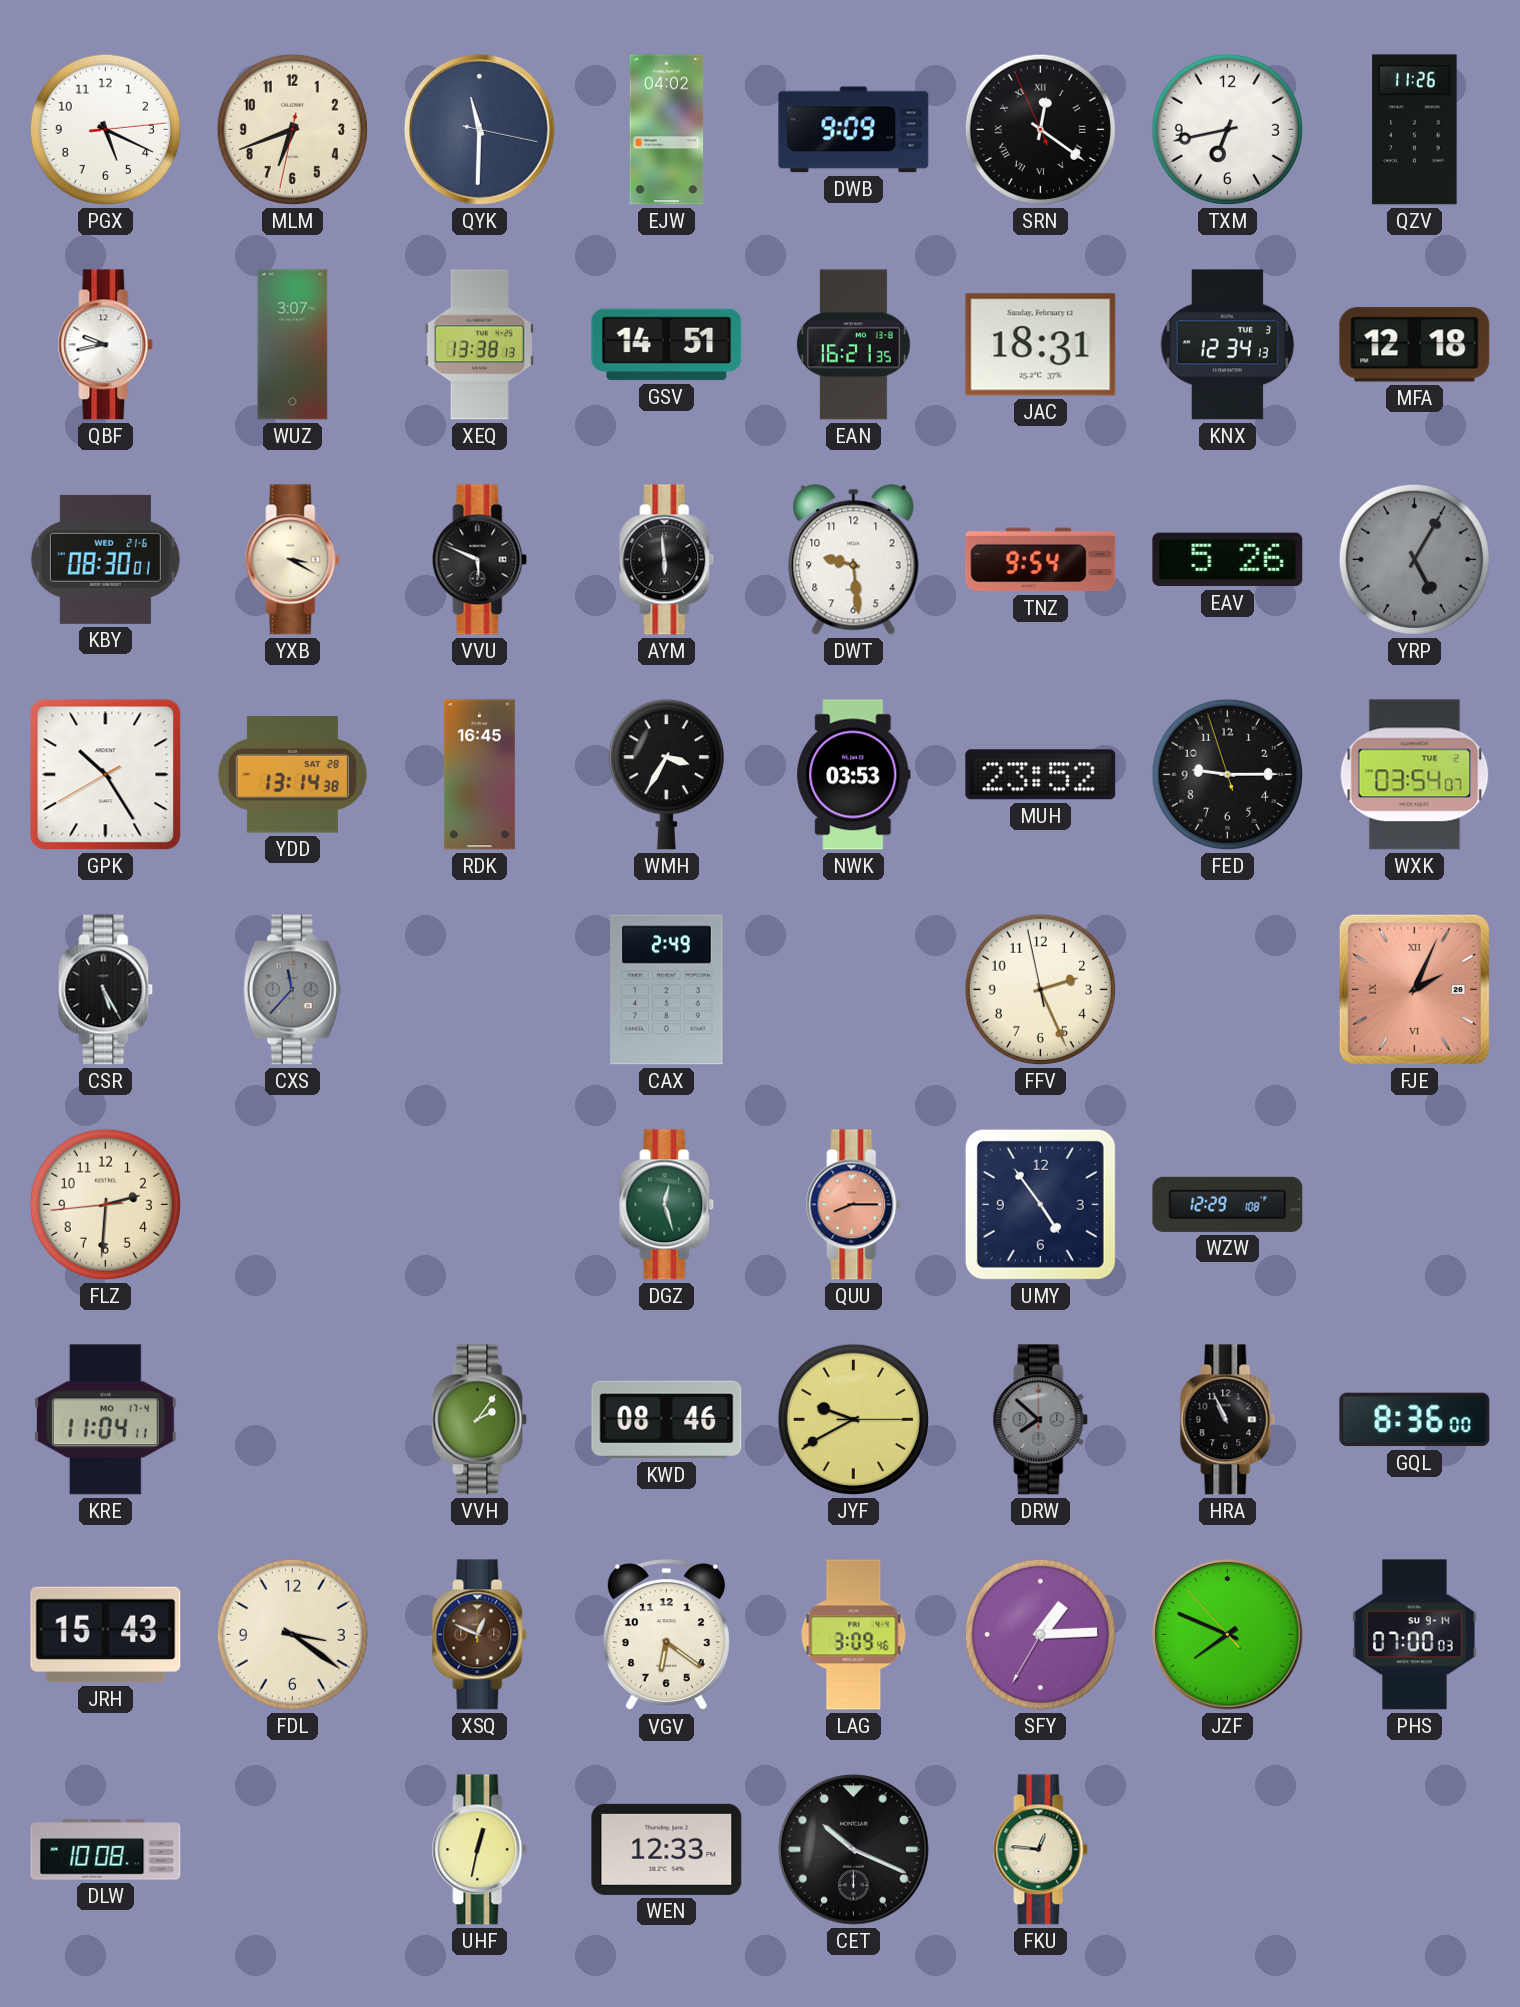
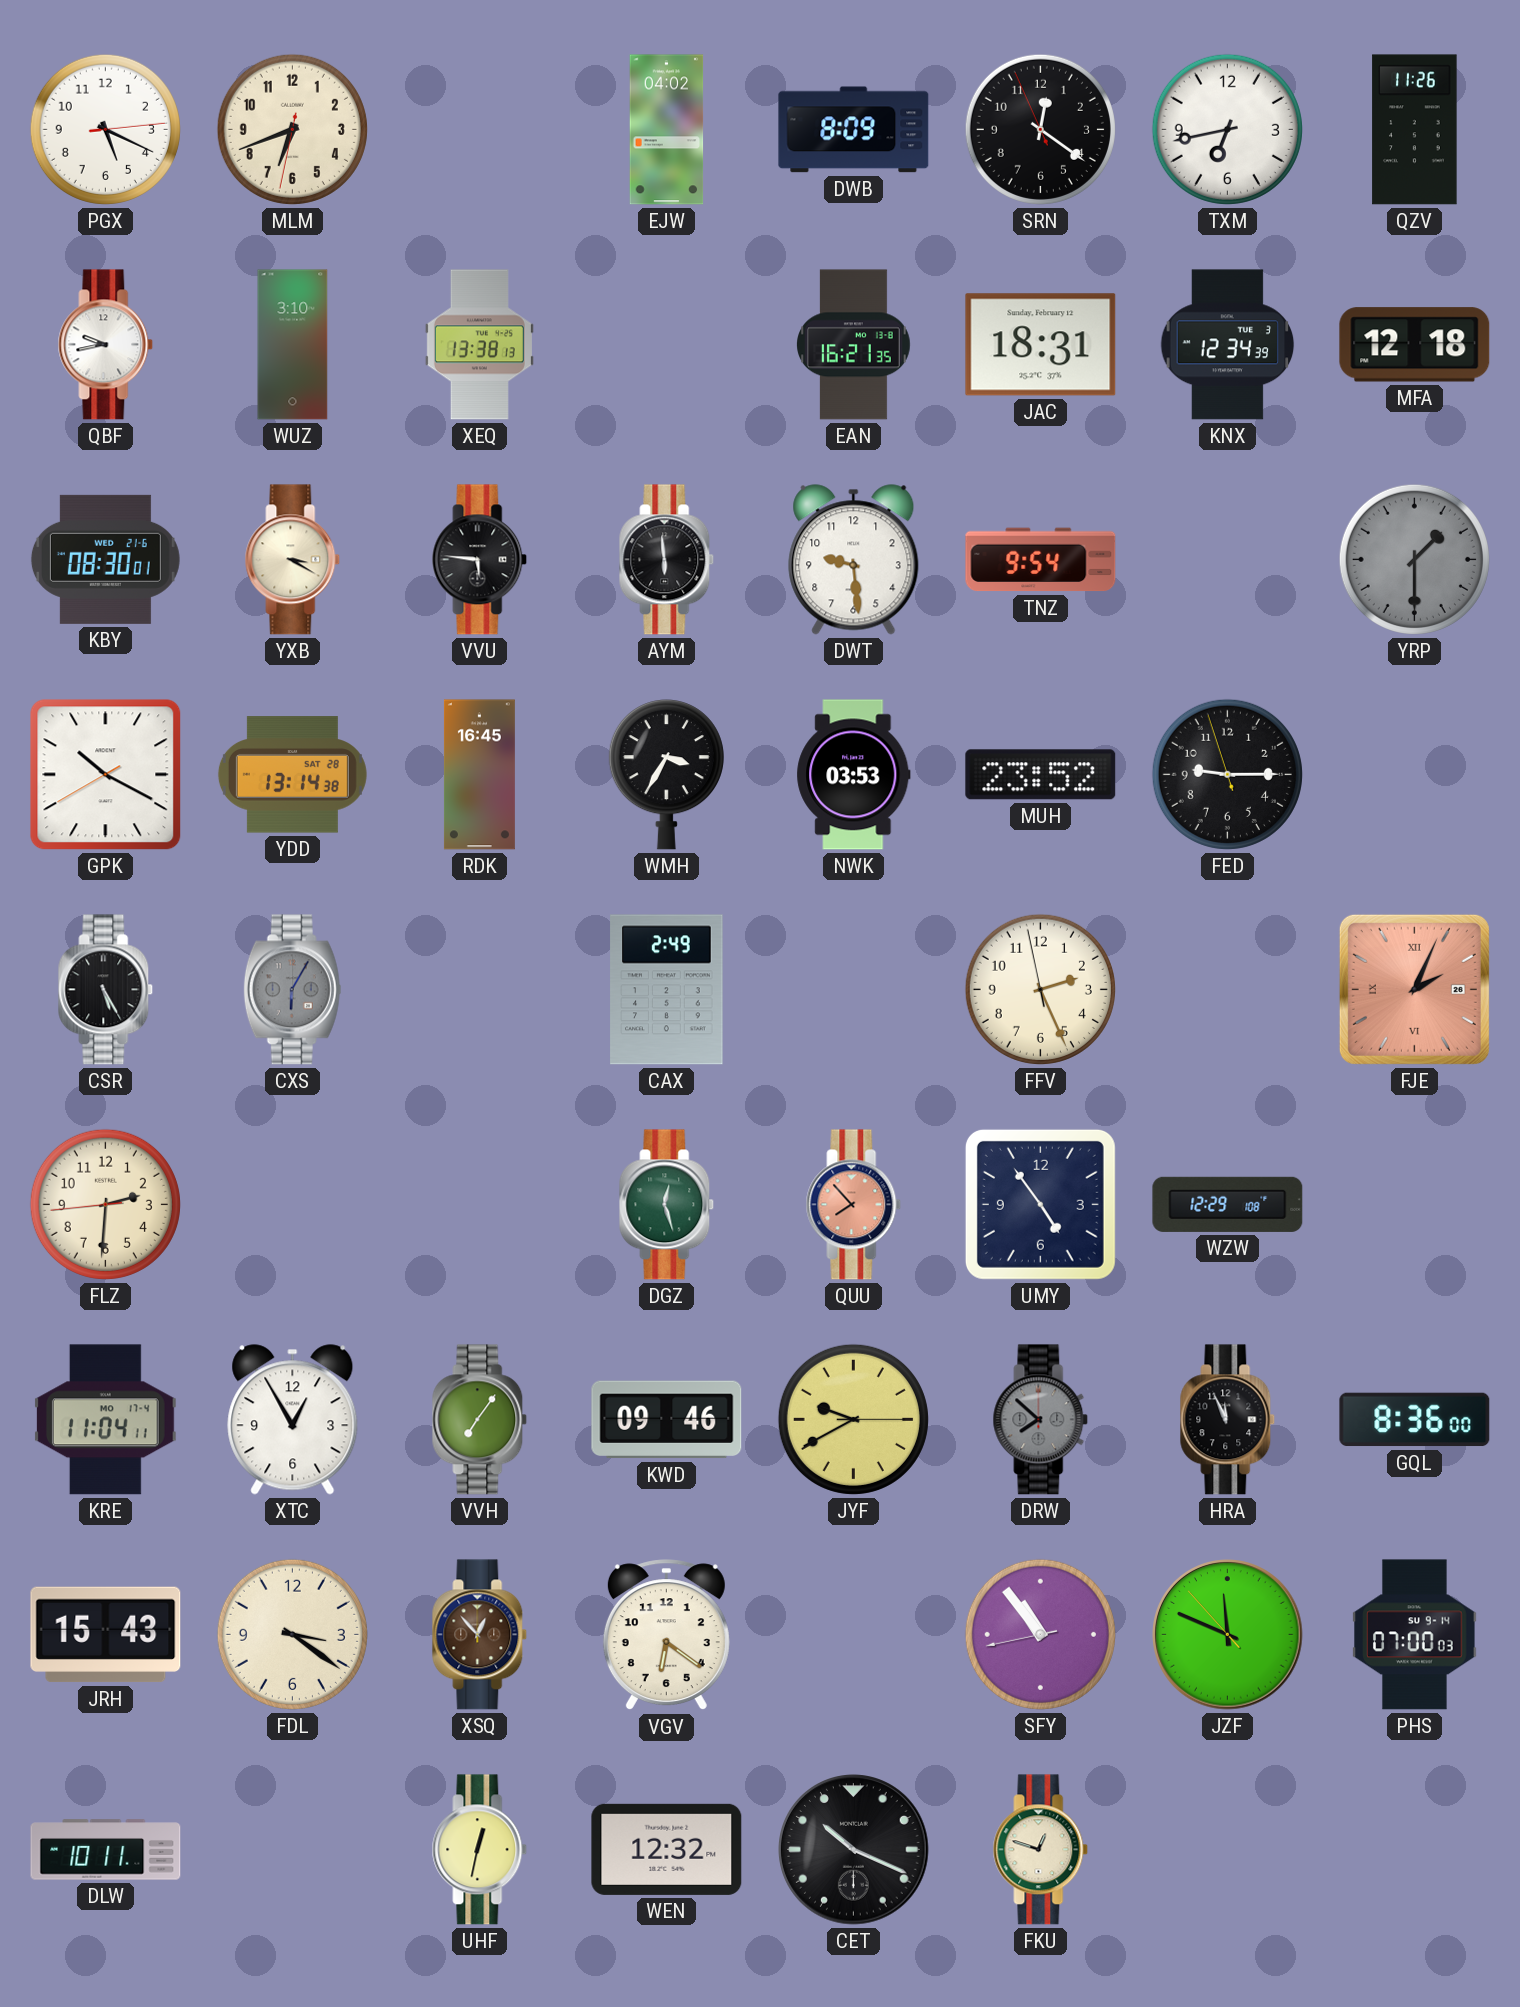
QYK: 11:30 -> none
DWB: 9:09 -> 8:09
SRN numerals: Roman -> Arabic
WUZ: 3:07 -> 3:10
GSV: 14:51 -> none
KNX: 12:34:13 -> 12:34:39
VVU: 5:49 -> 5:46
EAV: 5:26 -> none
YRP: 5:05 -> 1:30
GPK: 10:24 -> 10:19
WXK: 03:54 -> none
CXS: 11:37 -> 6:05
QUU: 8:15 -> 7:53
XTC: none -> 12:55
VVH: 2:06 -> 7:06
KWD: 08:46 -> 09:46
HRA: 10:56 -> 11:56
XSQ: 12:49 -> 12:53
LAG: 3:09 -> none
SFY: 1:14 -> 10:53
JZF: 7:48 -> 11:48
DLW: 10:08 -> 10:11
WEN: 12:33 -> 12:32
FKU: 12:46 -> 12:48
